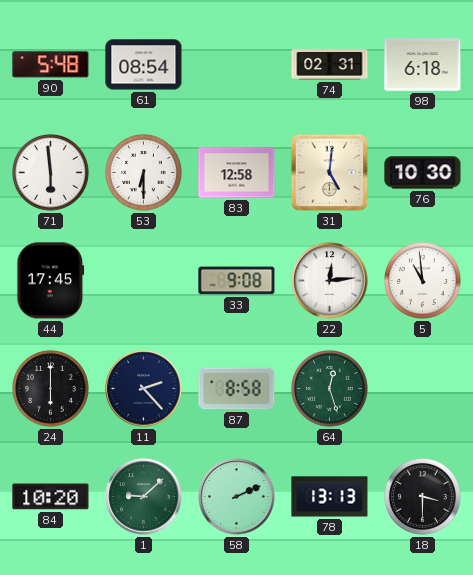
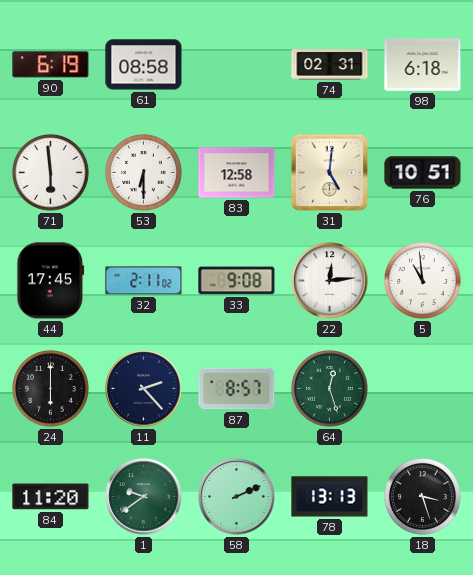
90: 5:48 -> 6:19
61: 08:54 -> 08:58
76: 10:30 -> 10:51
32: none -> 2:11
87: 8:58 -> 8:57
84: 10:20 -> 11:20
1: 9:08 -> 9:39
18: 3:30 -> 3:27
